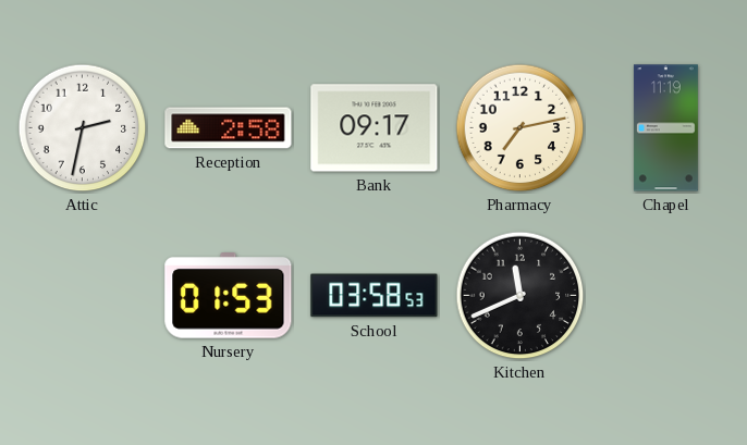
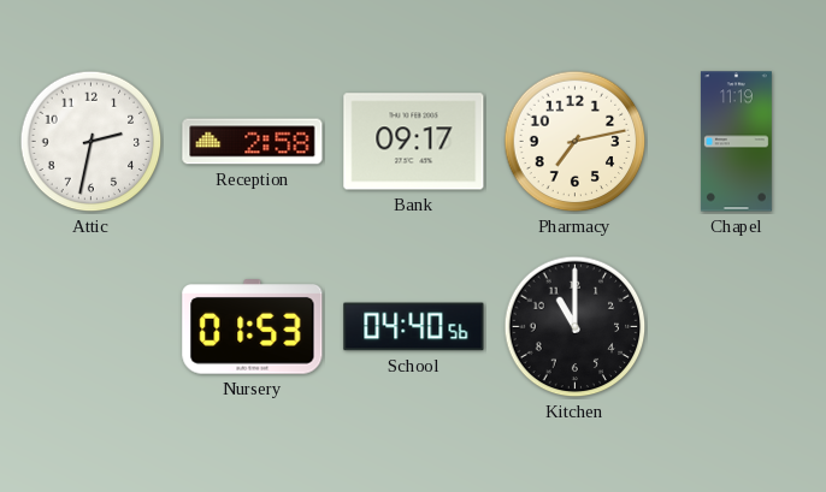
School: 03:58 -> 04:40
Kitchen: 11:41 -> 11:00
